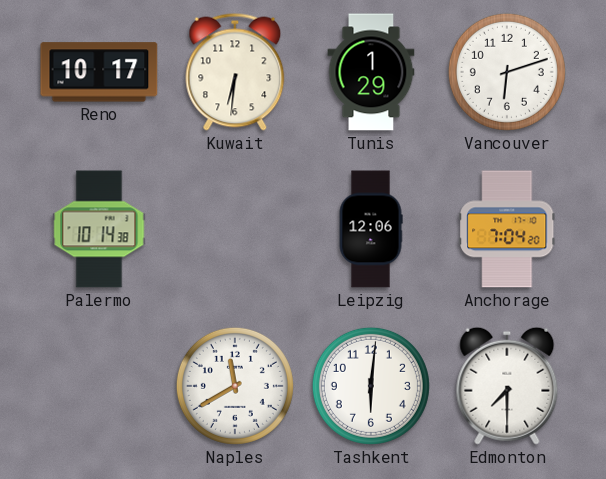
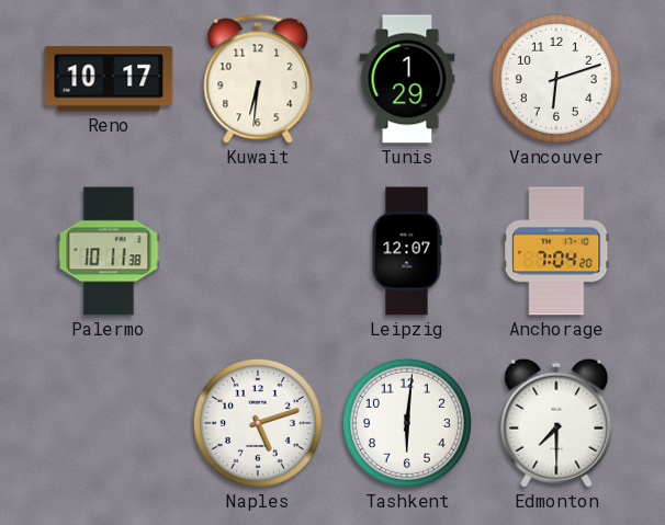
Palermo: 10:14 -> 10:11
Leipzig: 12:06 -> 12:07
Naples: 11:40 -> 5:12
